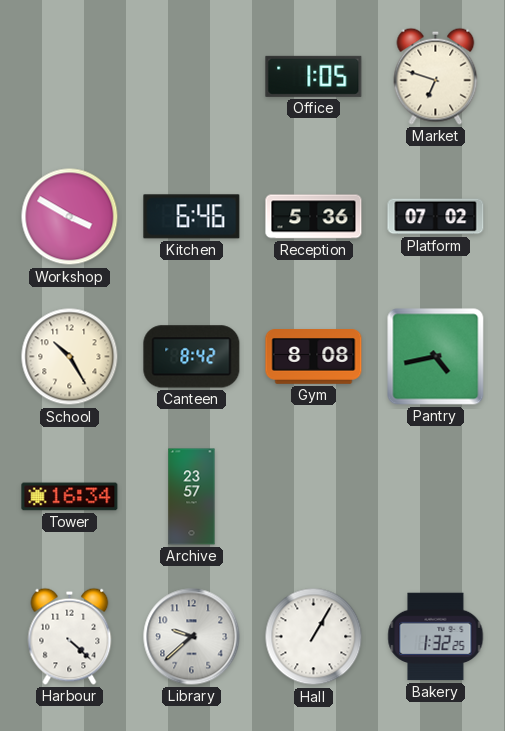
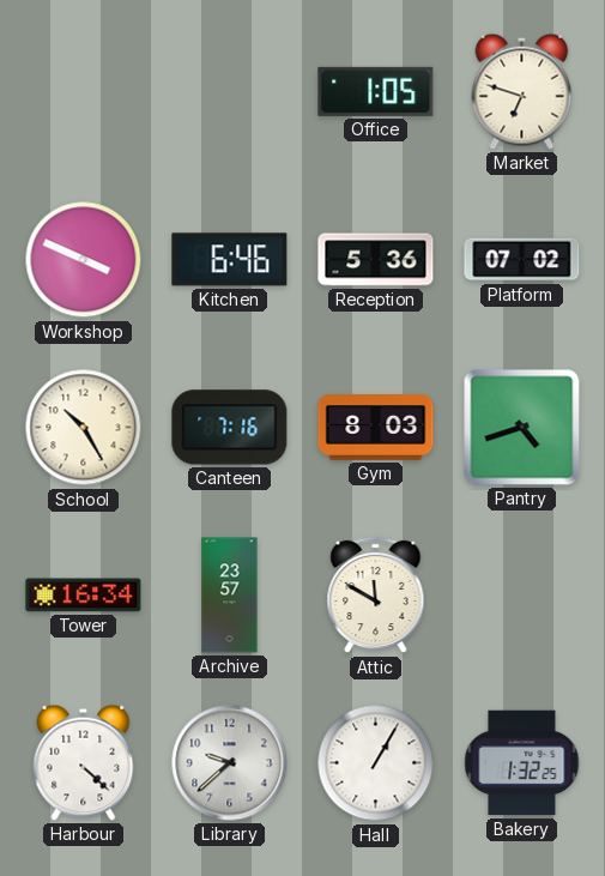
Workshop: 3:50 -> 3:49
Canteen: 8:42 -> 7:16
Gym: 8:08 -> 8:03
Pantry: 4:43 -> 4:42
Attic: none -> 11:50
